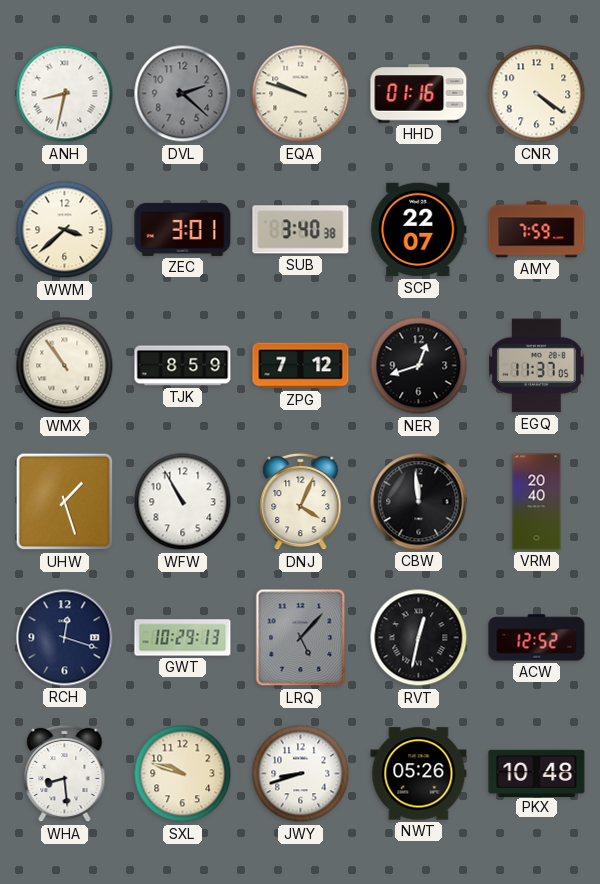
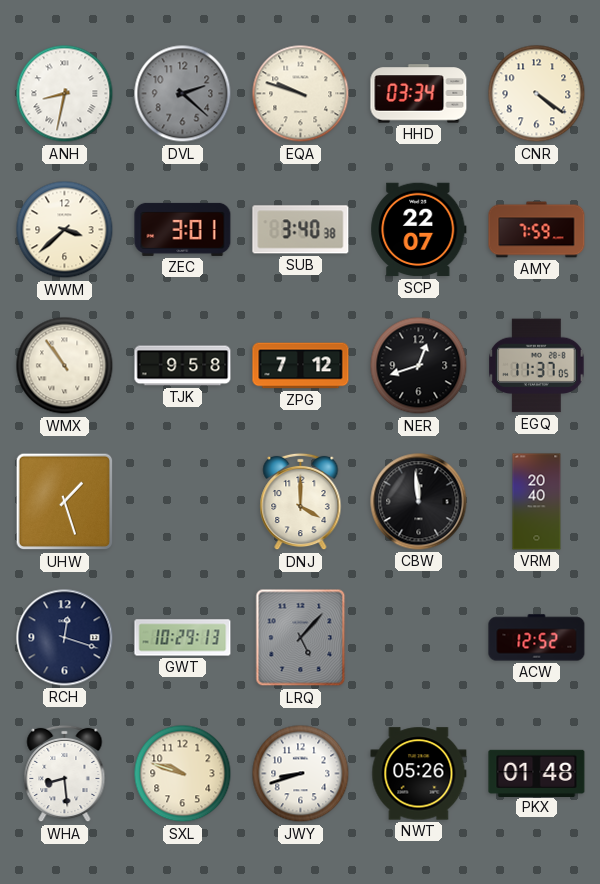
HHD: 01:16 -> 03:34
TJK: 8:59 -> 9:58
WFW: 10:55 -> none
DNJ: 4:04 -> 4:00
RVT: 12:32 -> none
PKX: 10:48 -> 01:48
